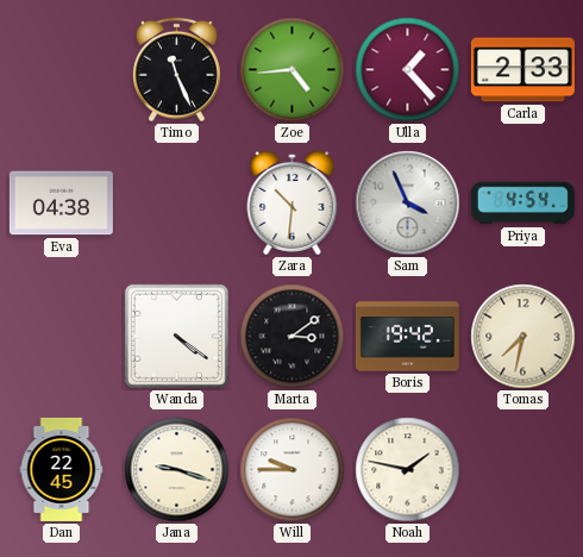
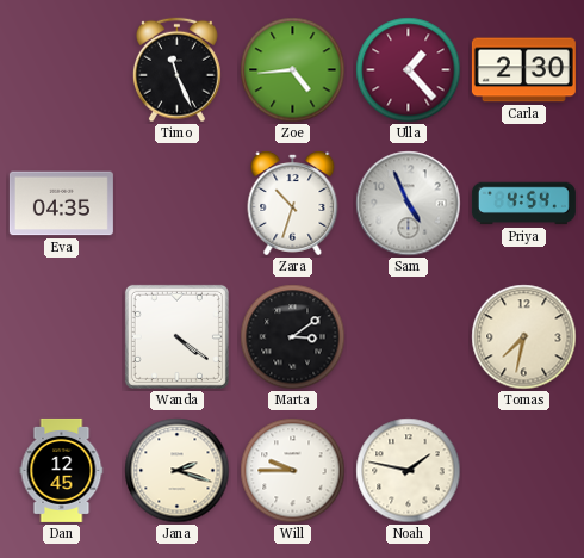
Carla: 2:33 -> 2:30
Eva: 04:38 -> 04:35
Zara: 10:31 -> 10:33
Sam: 3:56 -> 4:56
Boris: 19:42 -> none
Dan: 22:45 -> 12:45
Jana: 9:18 -> 2:18
